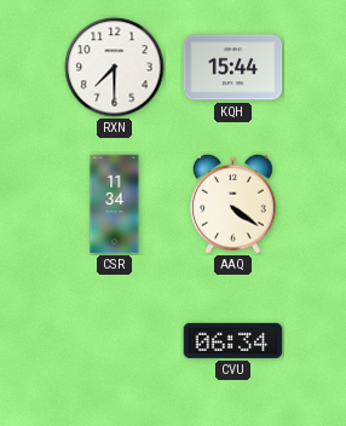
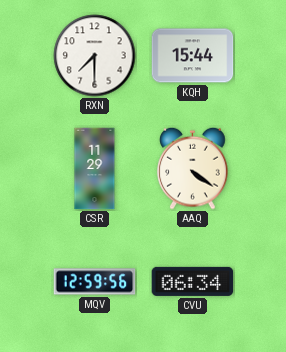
CSR: 11:34 -> 11:29
MQV: none -> 12:59
